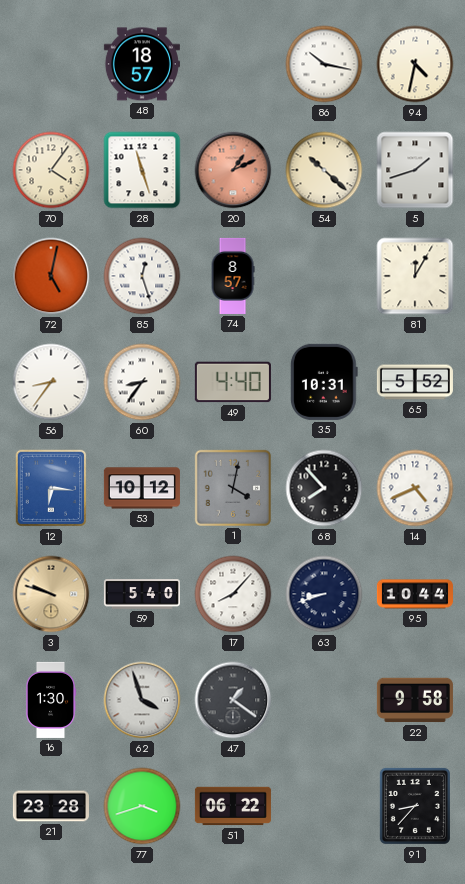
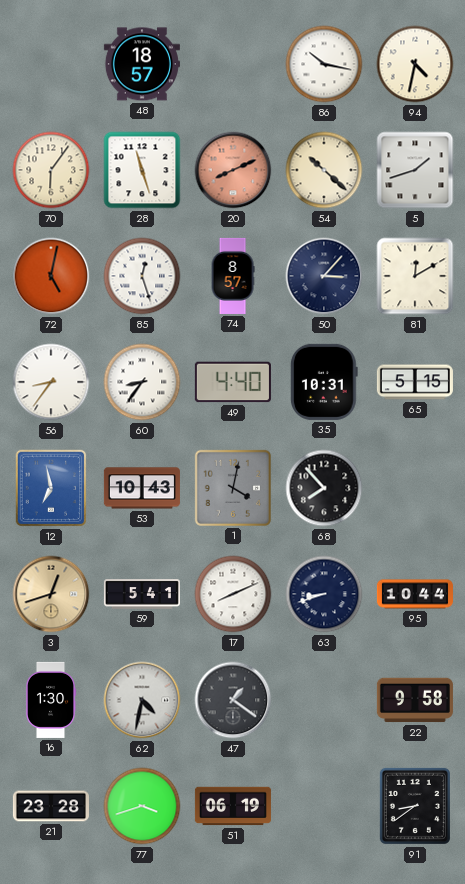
70: 4:06 -> 6:06
20: 1:11 -> 8:11
50: none -> 3:07
81: 12:05 -> 12:10
65: 5:52 -> 5:15
12: 6:16 -> 6:58
53: 10:12 -> 10:43
14: 4:41 -> none
3: 9:48 -> 12:42
59: 5:40 -> 5:41
17: 8:07 -> 8:11
62: 3:57 -> 4:32
51: 06:22 -> 06:19
91: 8:37 -> 8:39
